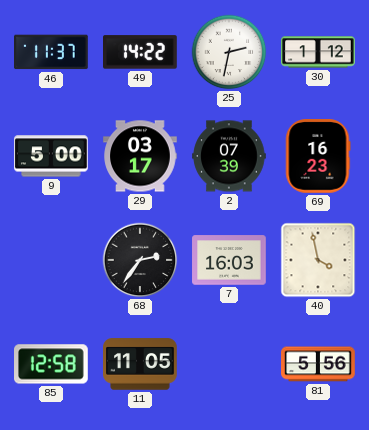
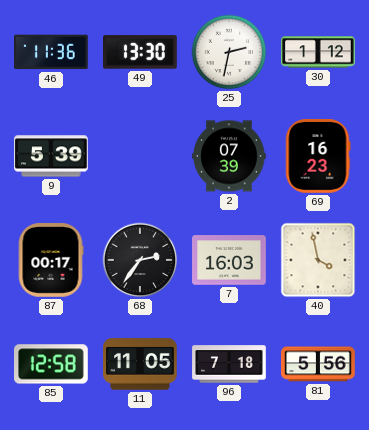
46: 11:37 -> 11:36
49: 14:22 -> 13:30
9: 5:00 -> 5:39
29: 03:17 -> none
87: none -> 00:17
96: none -> 7:18
